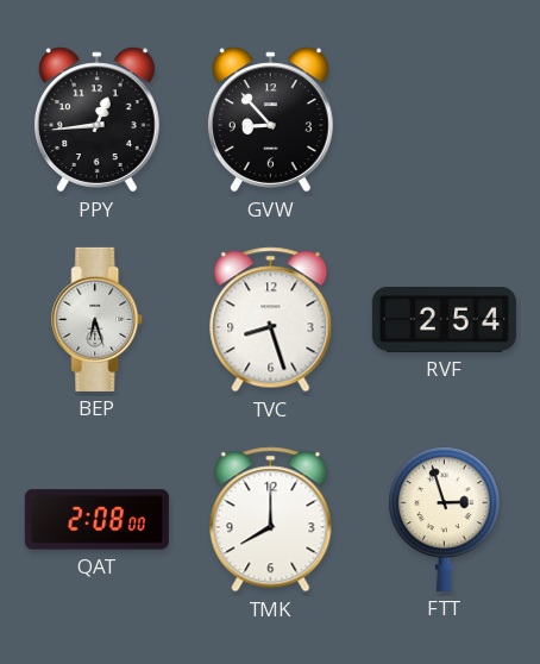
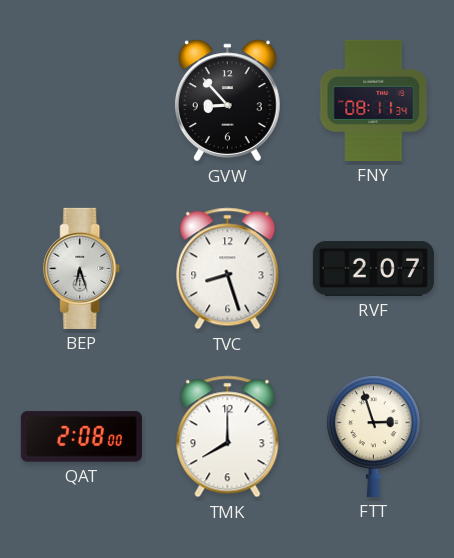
PPY: 12:44 -> none
FNY: none -> 08:11
RVF: 2:54 -> 2:07
